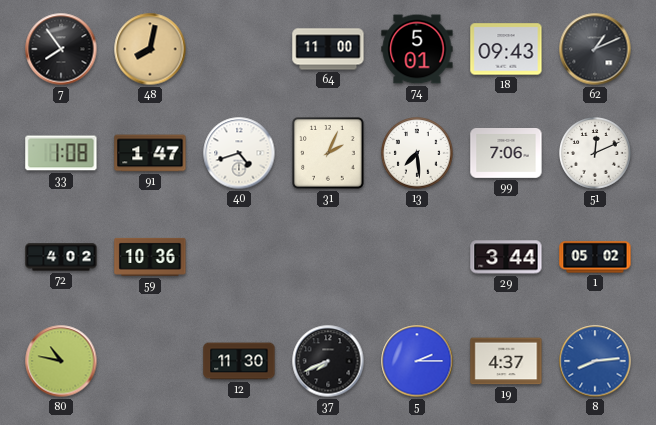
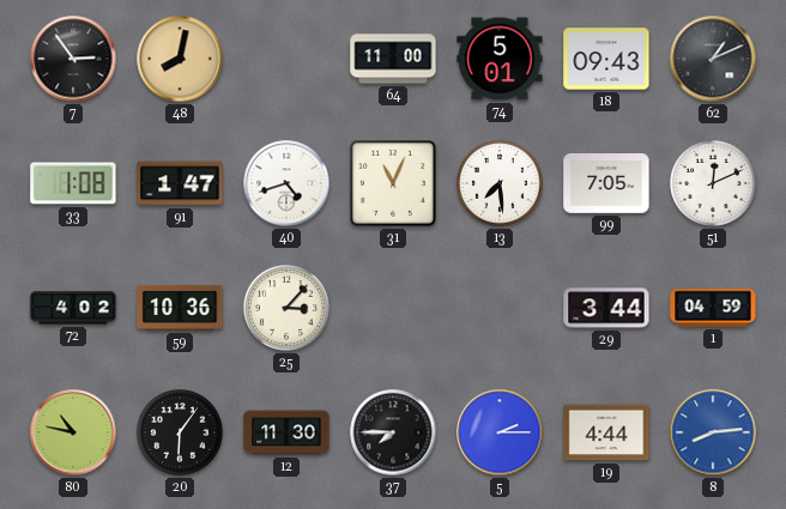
7: 7:54 -> 2:54
31: 2:04 -> 11:04
99: 7:06 -> 7:05
25: none -> 3:07
1: 05:02 -> 04:59
20: none -> 6:06
37: 7:41 -> 7:45
19: 4:37 -> 4:44
